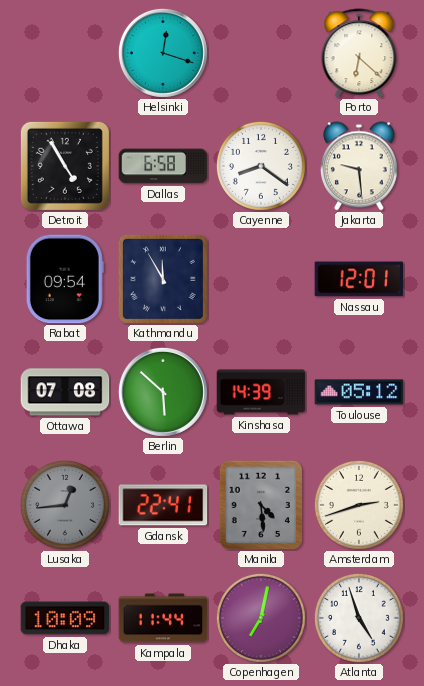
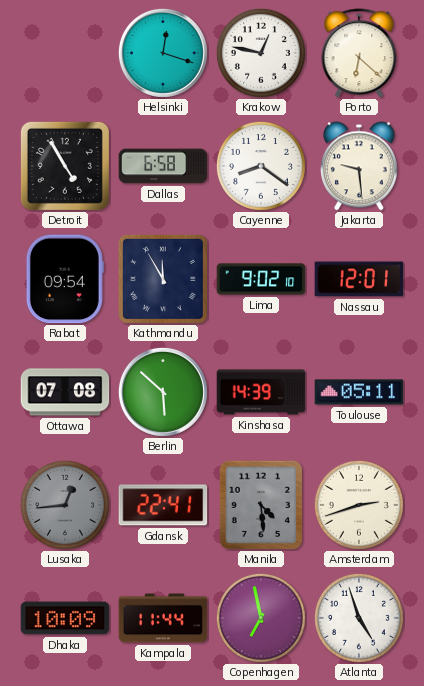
Krakow: none -> 12:47
Lima: none -> 9:02
Toulouse: 05:12 -> 05:11
Copenhagen: 7:02 -> 6:58
